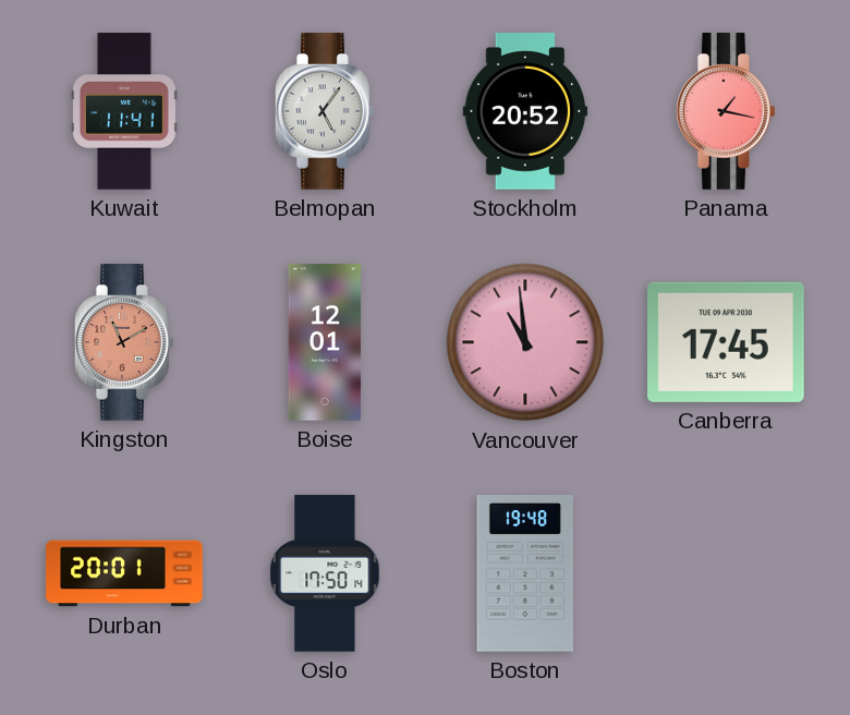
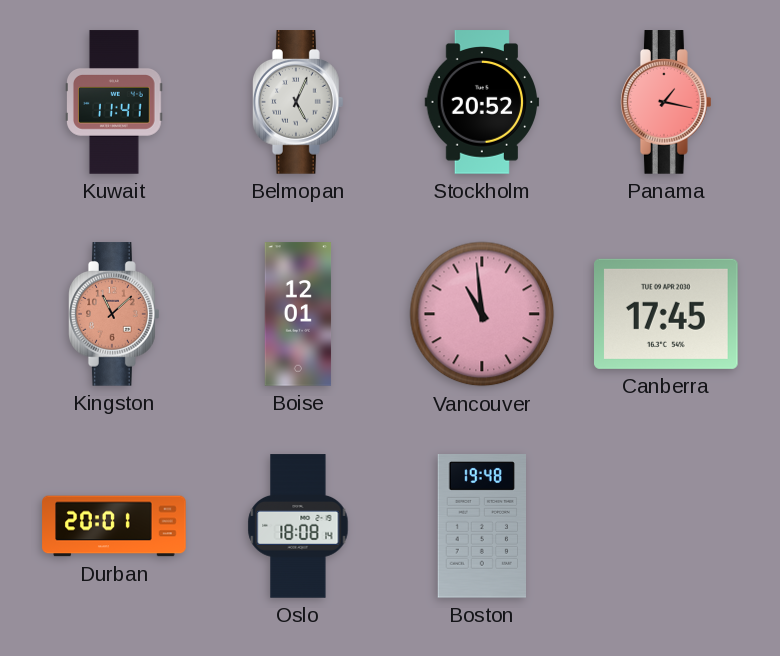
Belmopan: 5:06 -> 5:04
Kingston: 11:10 -> 11:08
Oslo: 17:50 -> 18:08
